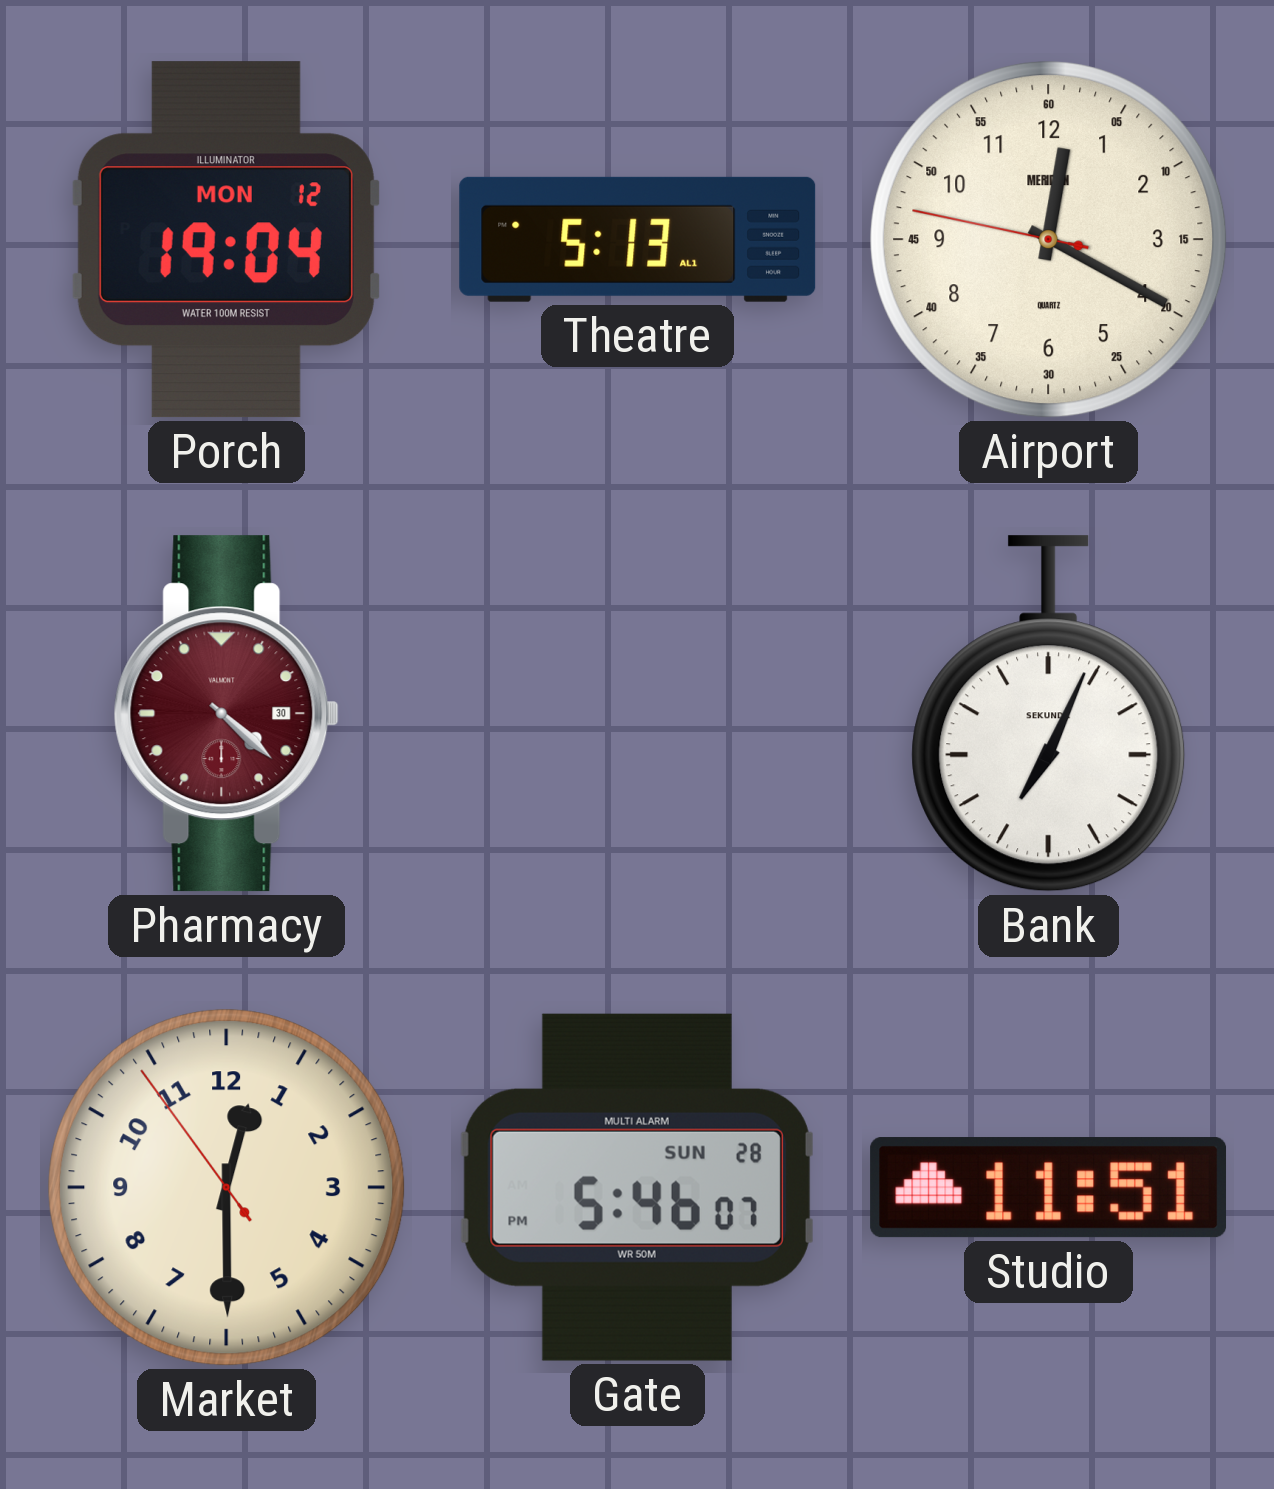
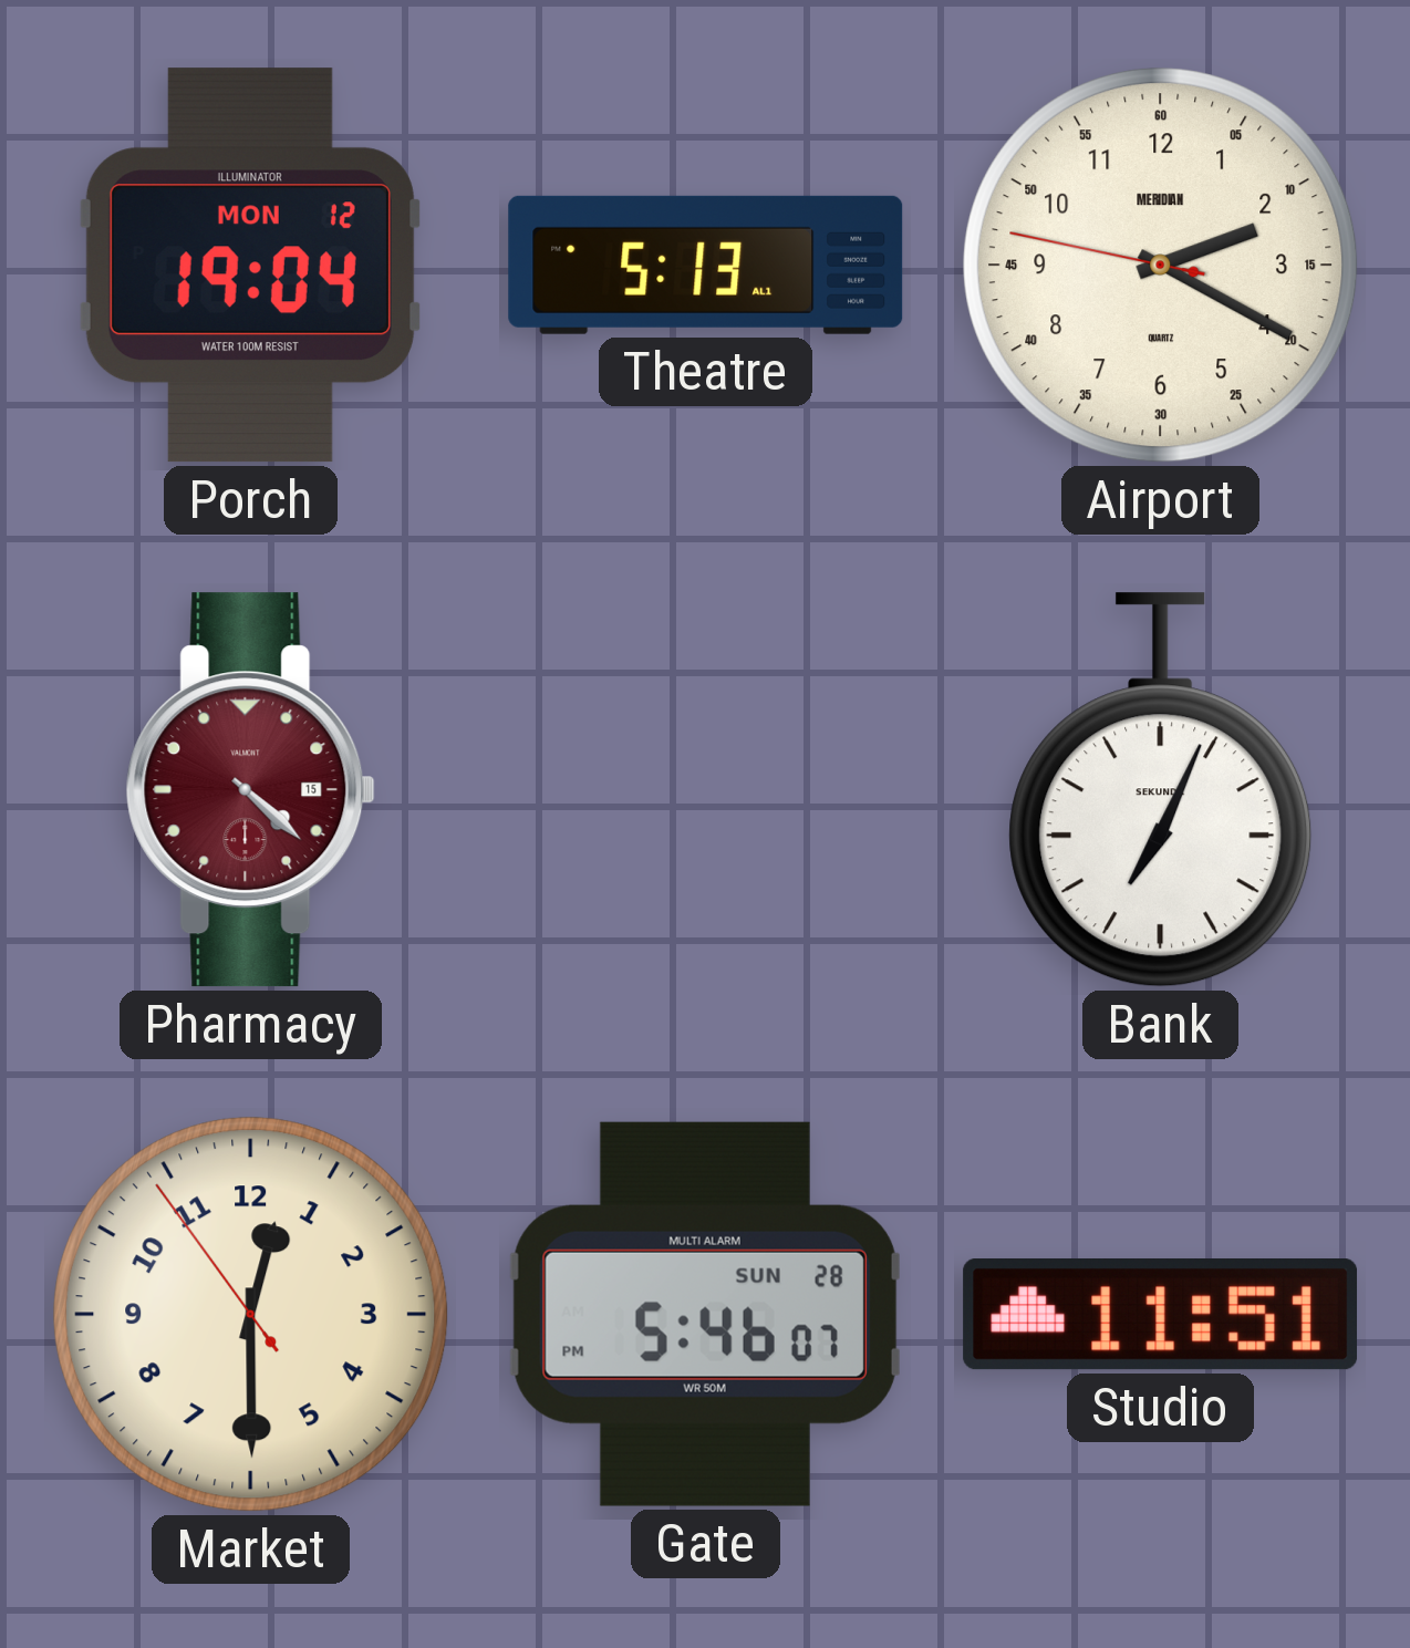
Airport: 12:19 -> 2:19
Pharmacy date: 30 -> 15
